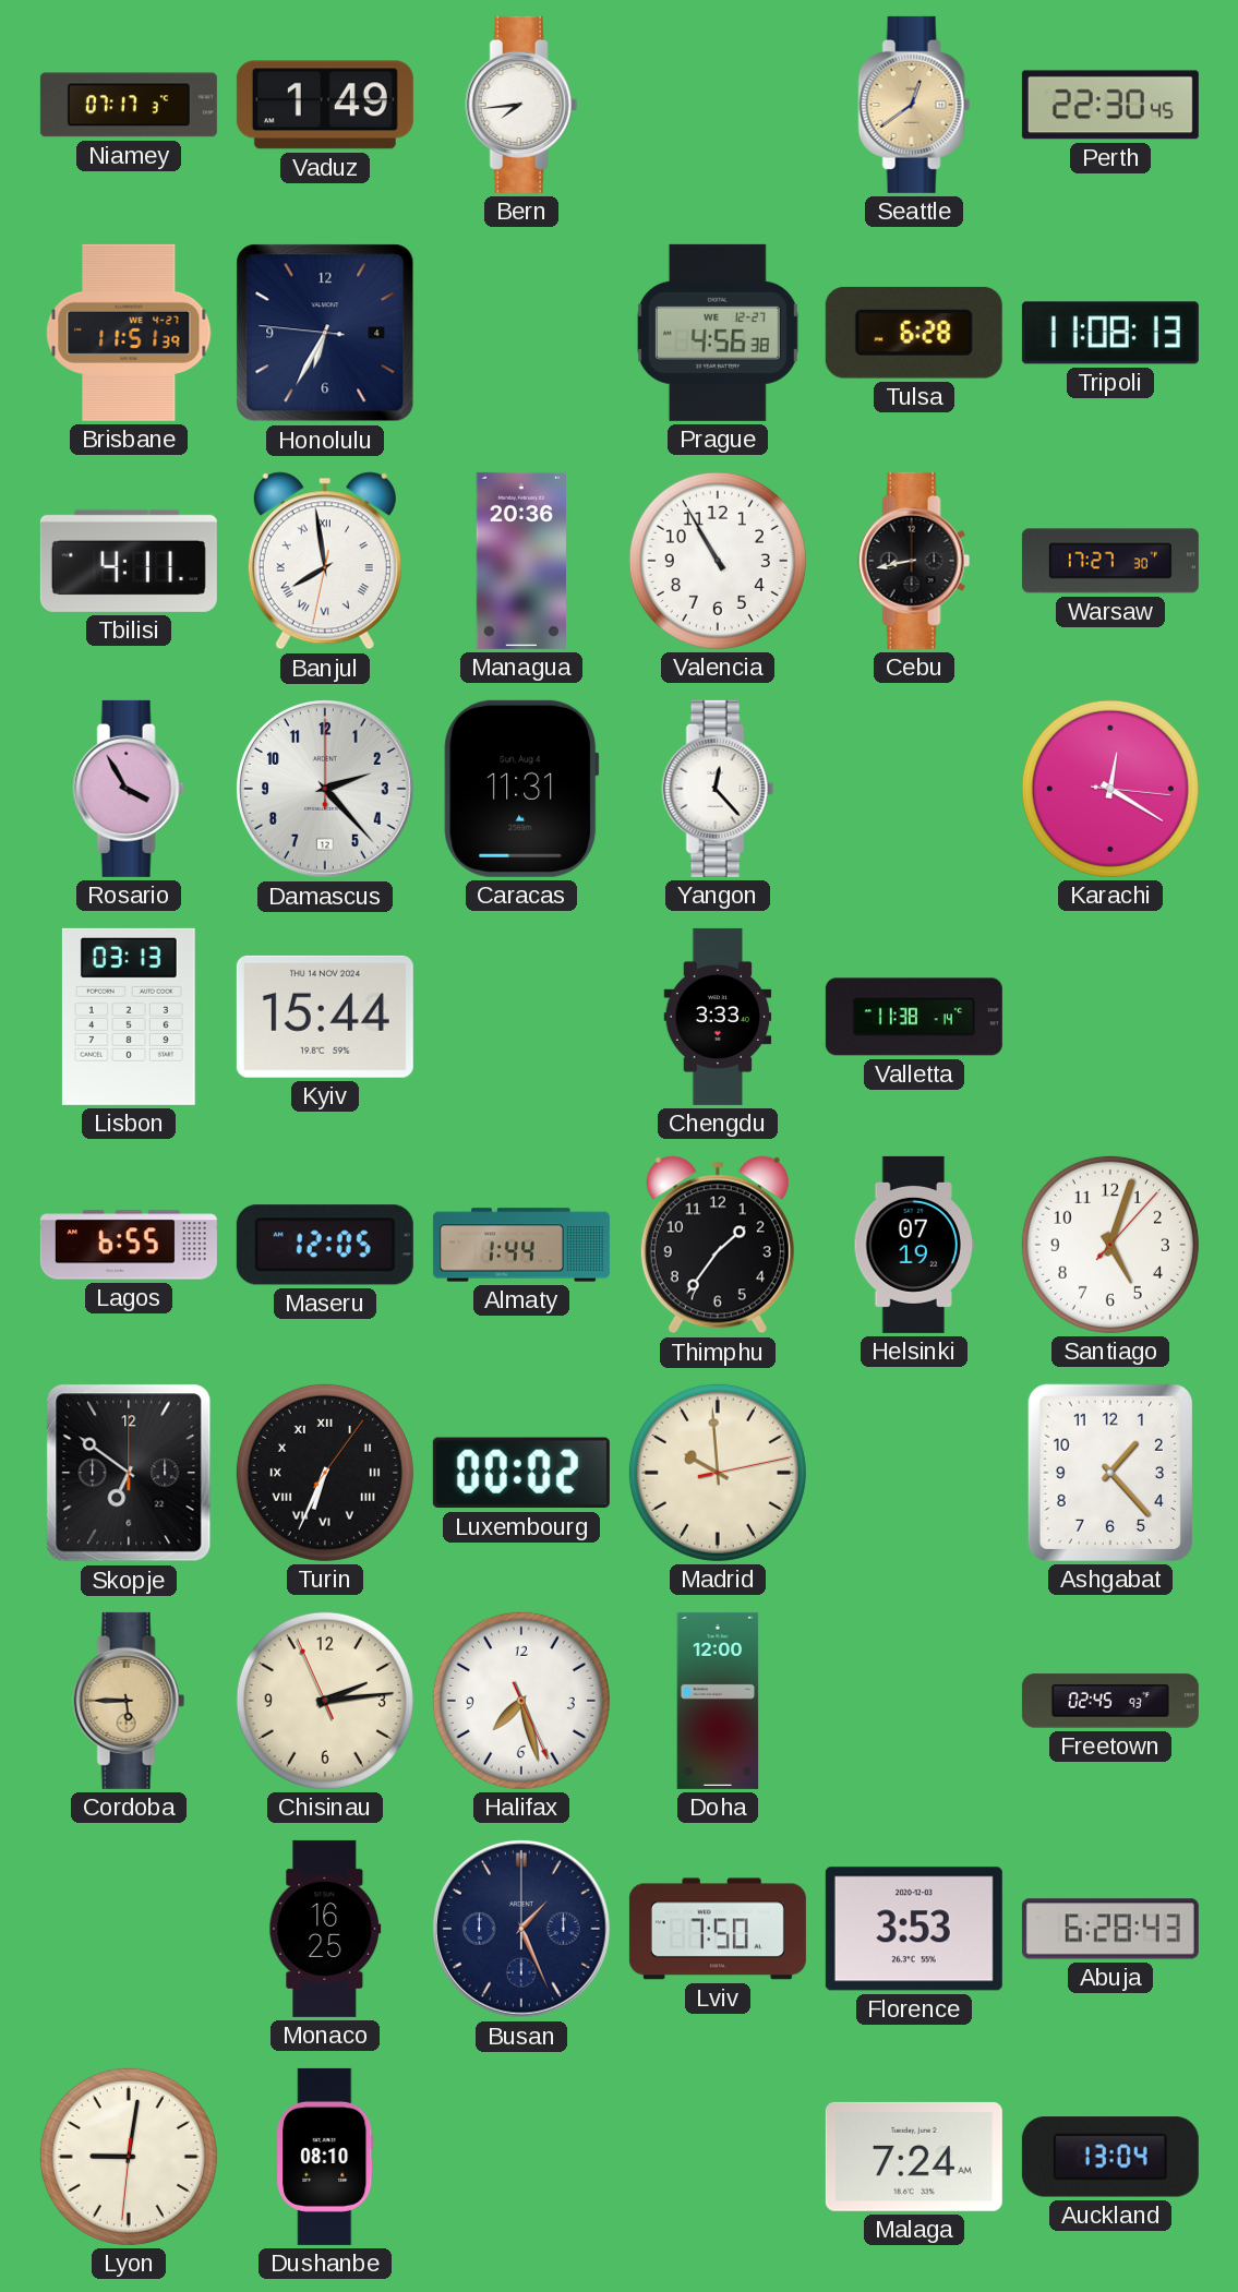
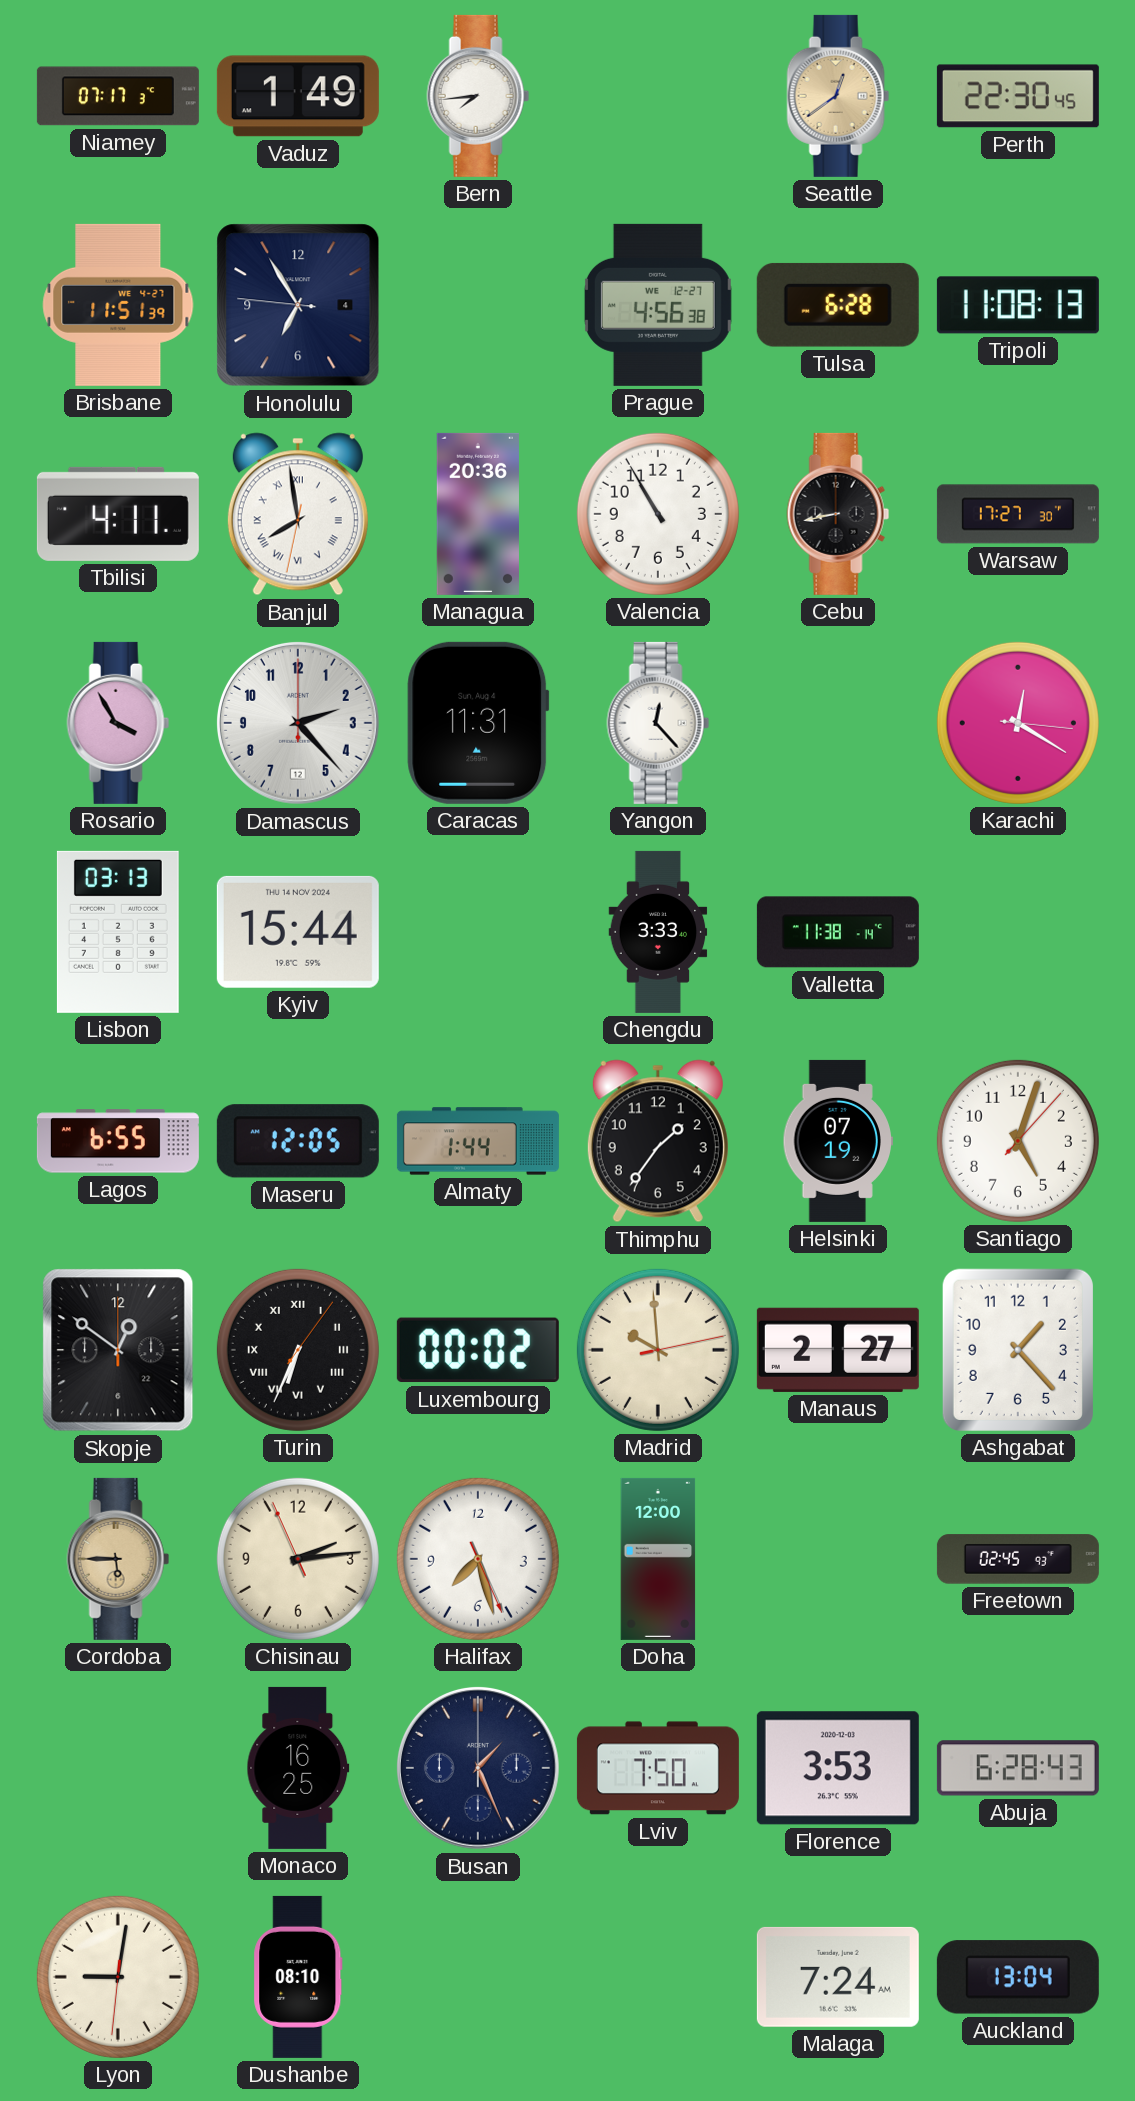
Honolulu: 6:34 -> 6:54
Skopje: 6:51 -> 12:51
Manaus: none -> 2:27
